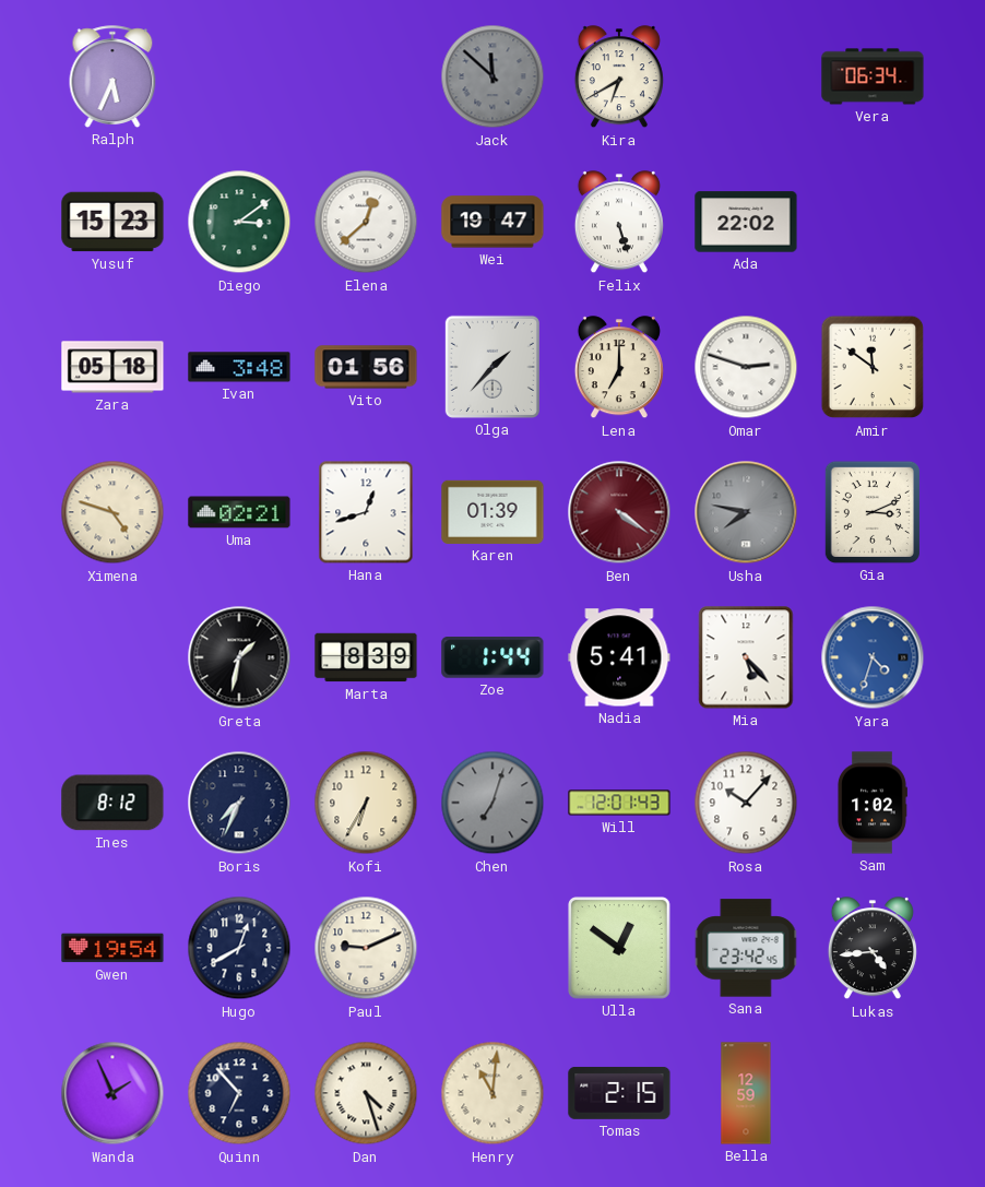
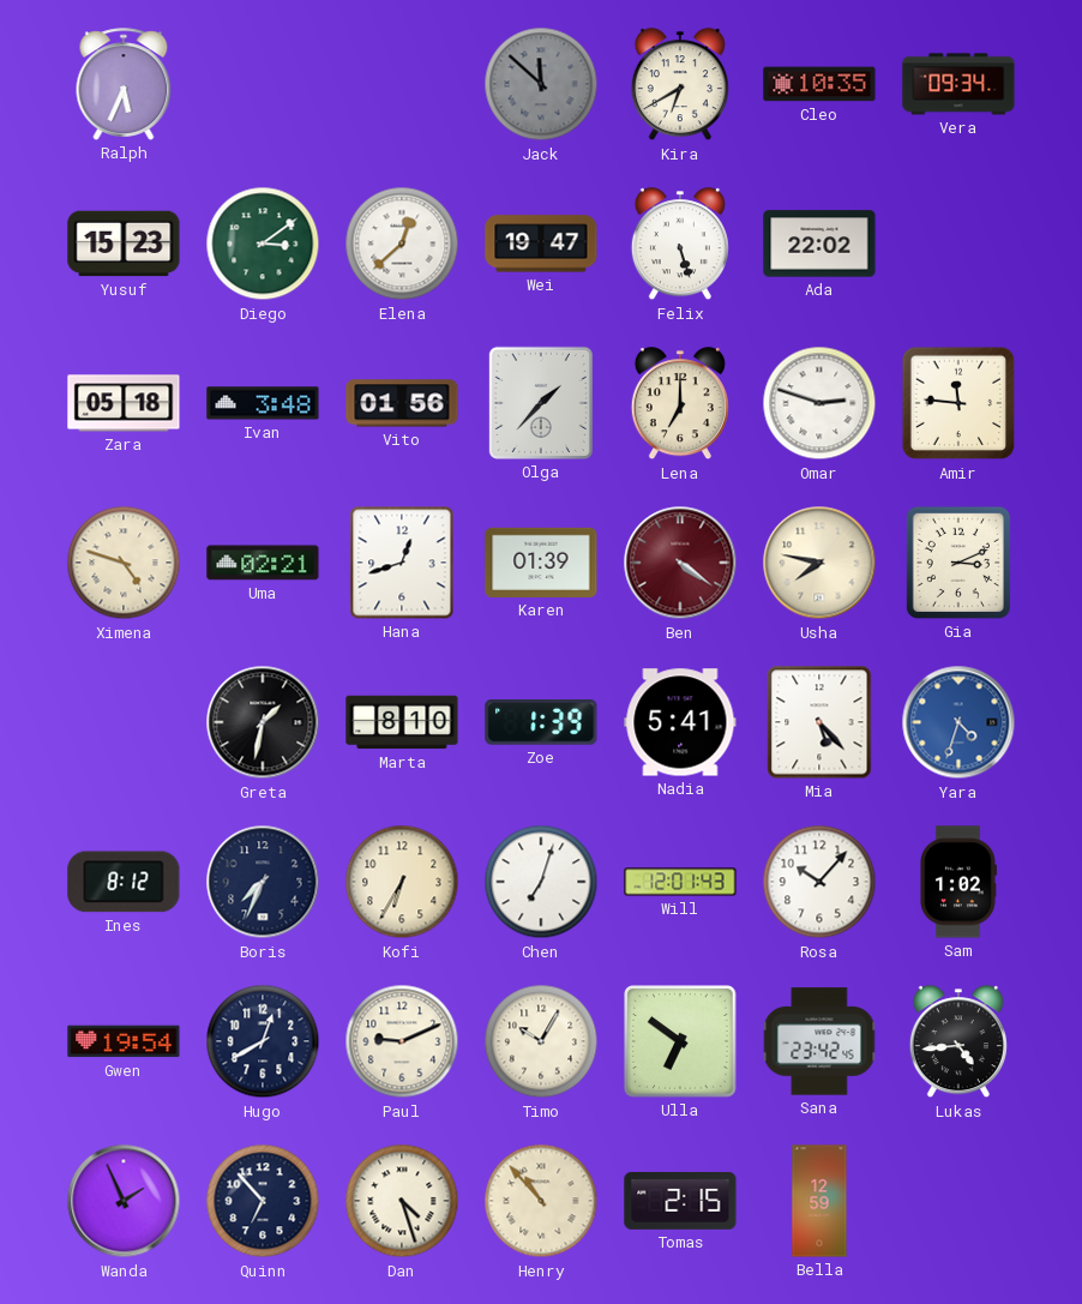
Cleo: none -> 10:35
Vera: 06:34 -> 09:34
Amir: 11:51 -> 11:46
Usha dial: grey -> cream
Marta: 8:39 -> 8:10
Zoe: 1:44 -> 1:39
Chen dial: grey -> white
Timo: none -> 10:05
Ulla: 12:51 -> 6:51
Henry: 11:01 -> 10:53
